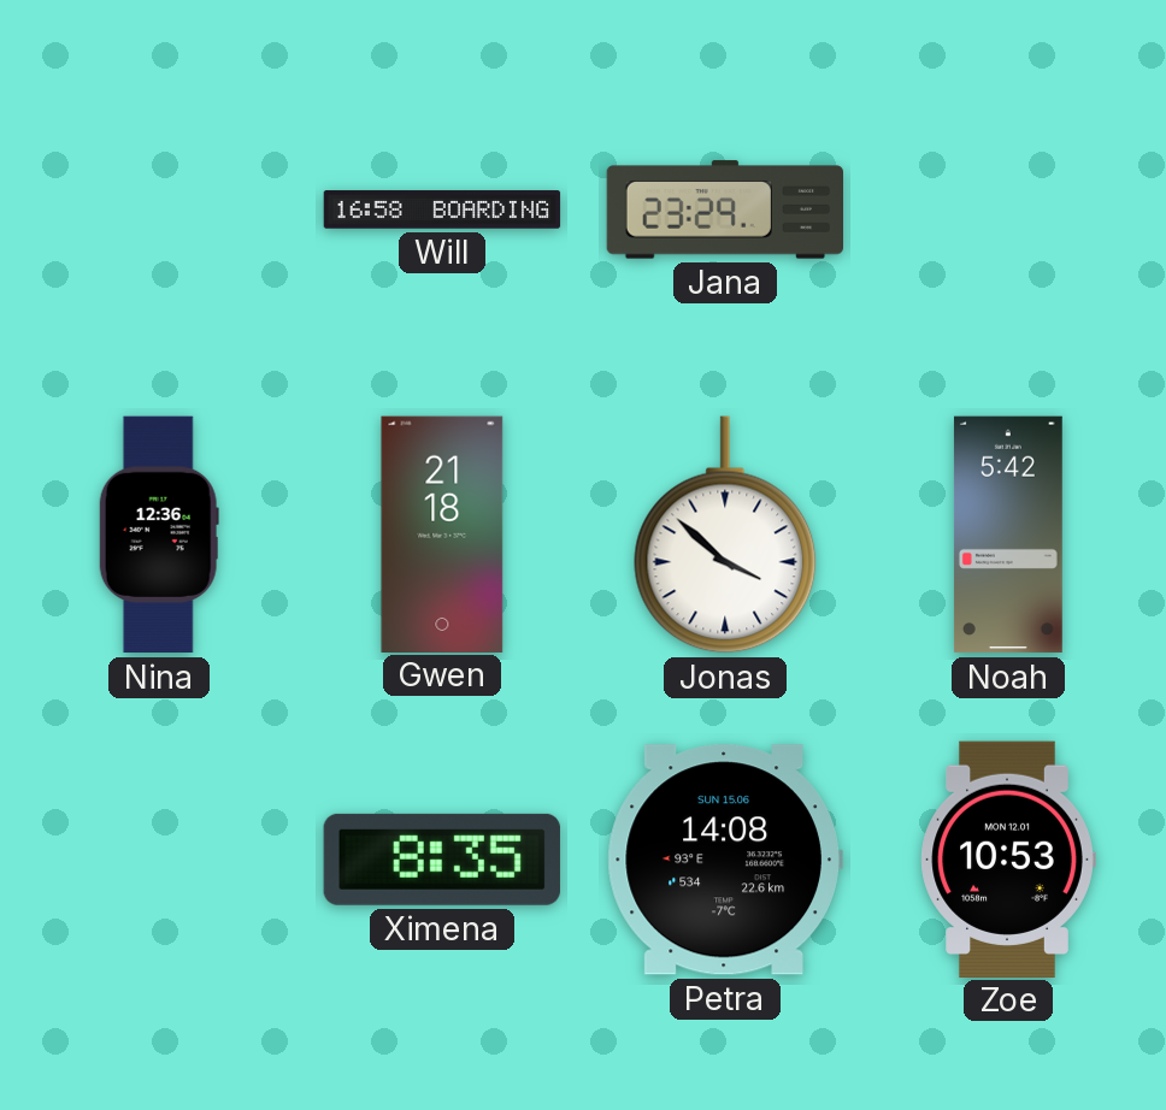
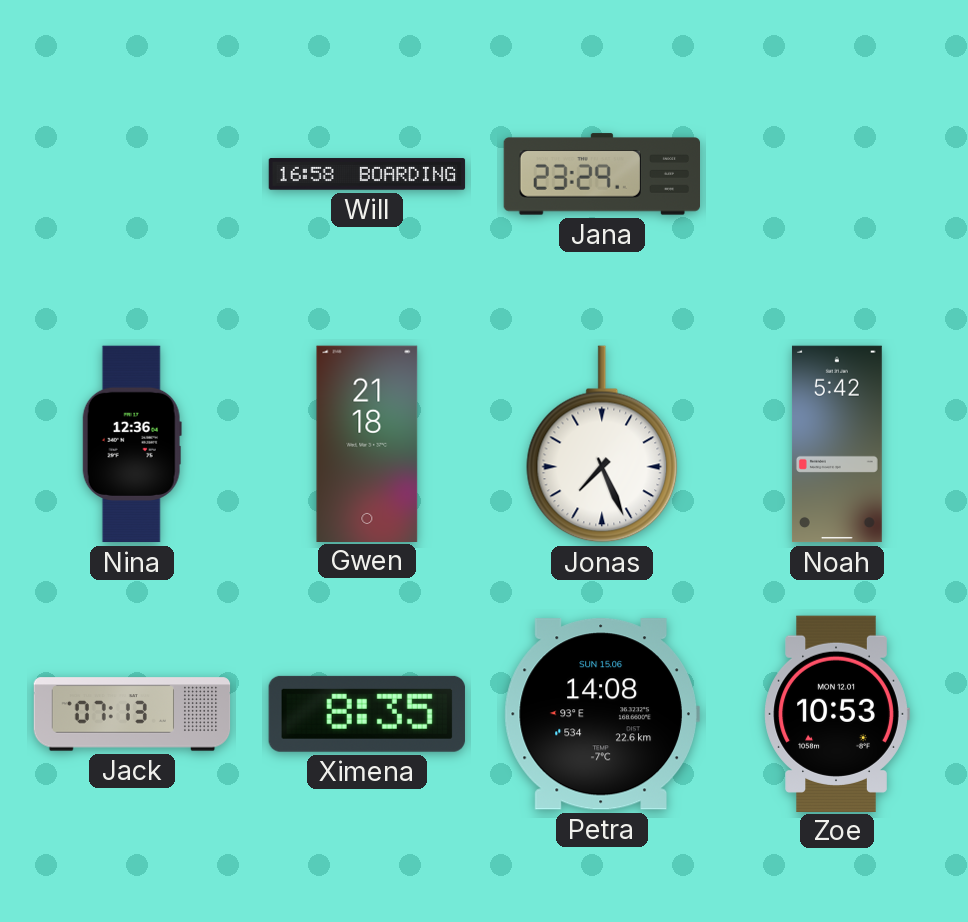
Jonas: 3:52 -> 7:26
Jack: none -> 07:13
